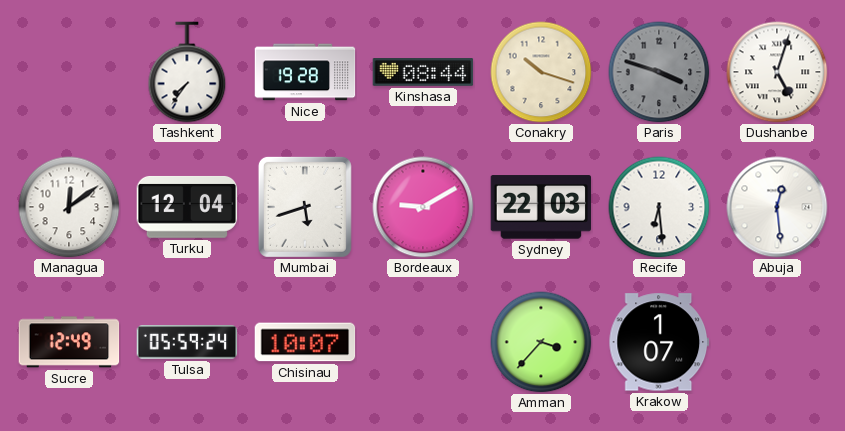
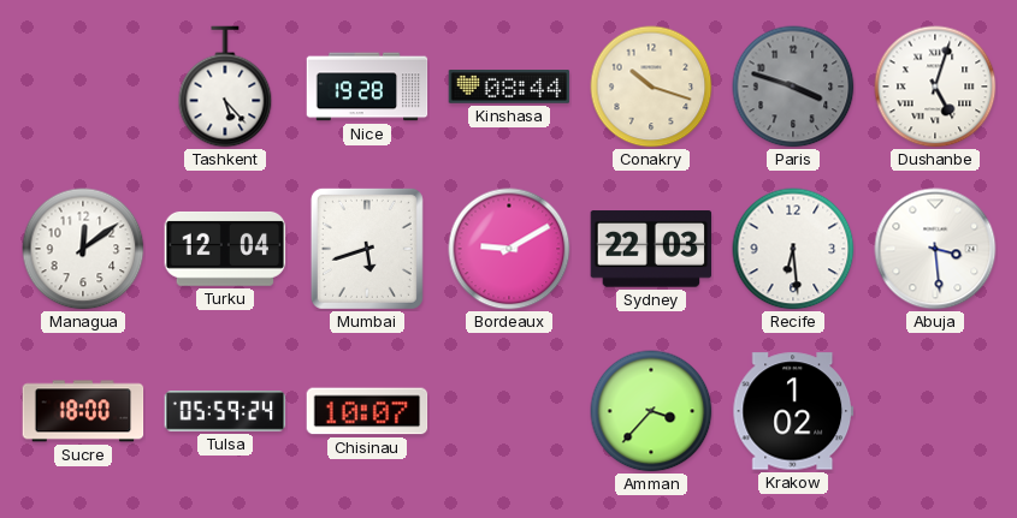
Tashkent: 7:36 -> 5:23
Abuja: 12:29 -> 3:29
Sucre: 12:49 -> 18:00
Krakow: 1:07 -> 1:02
